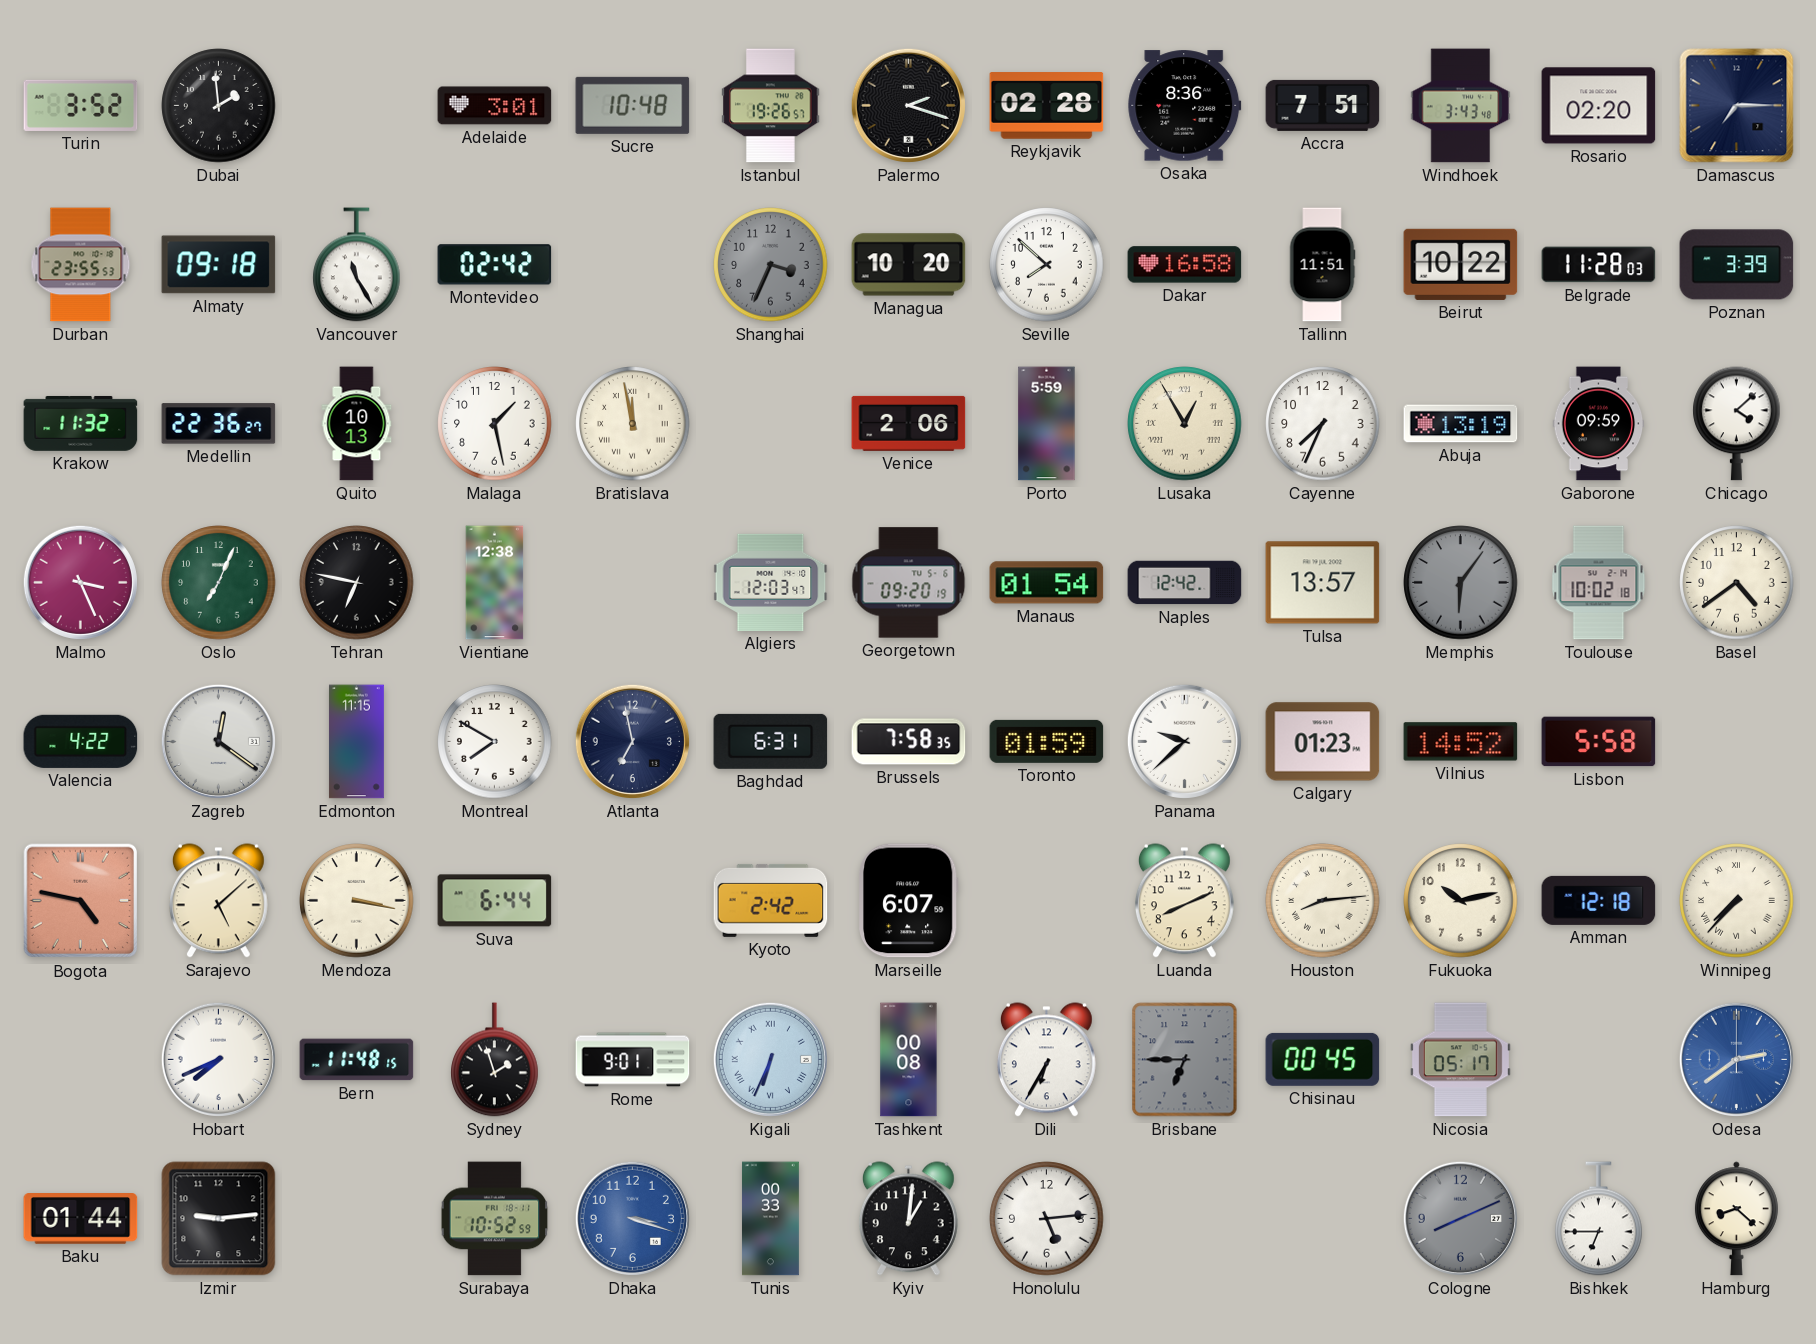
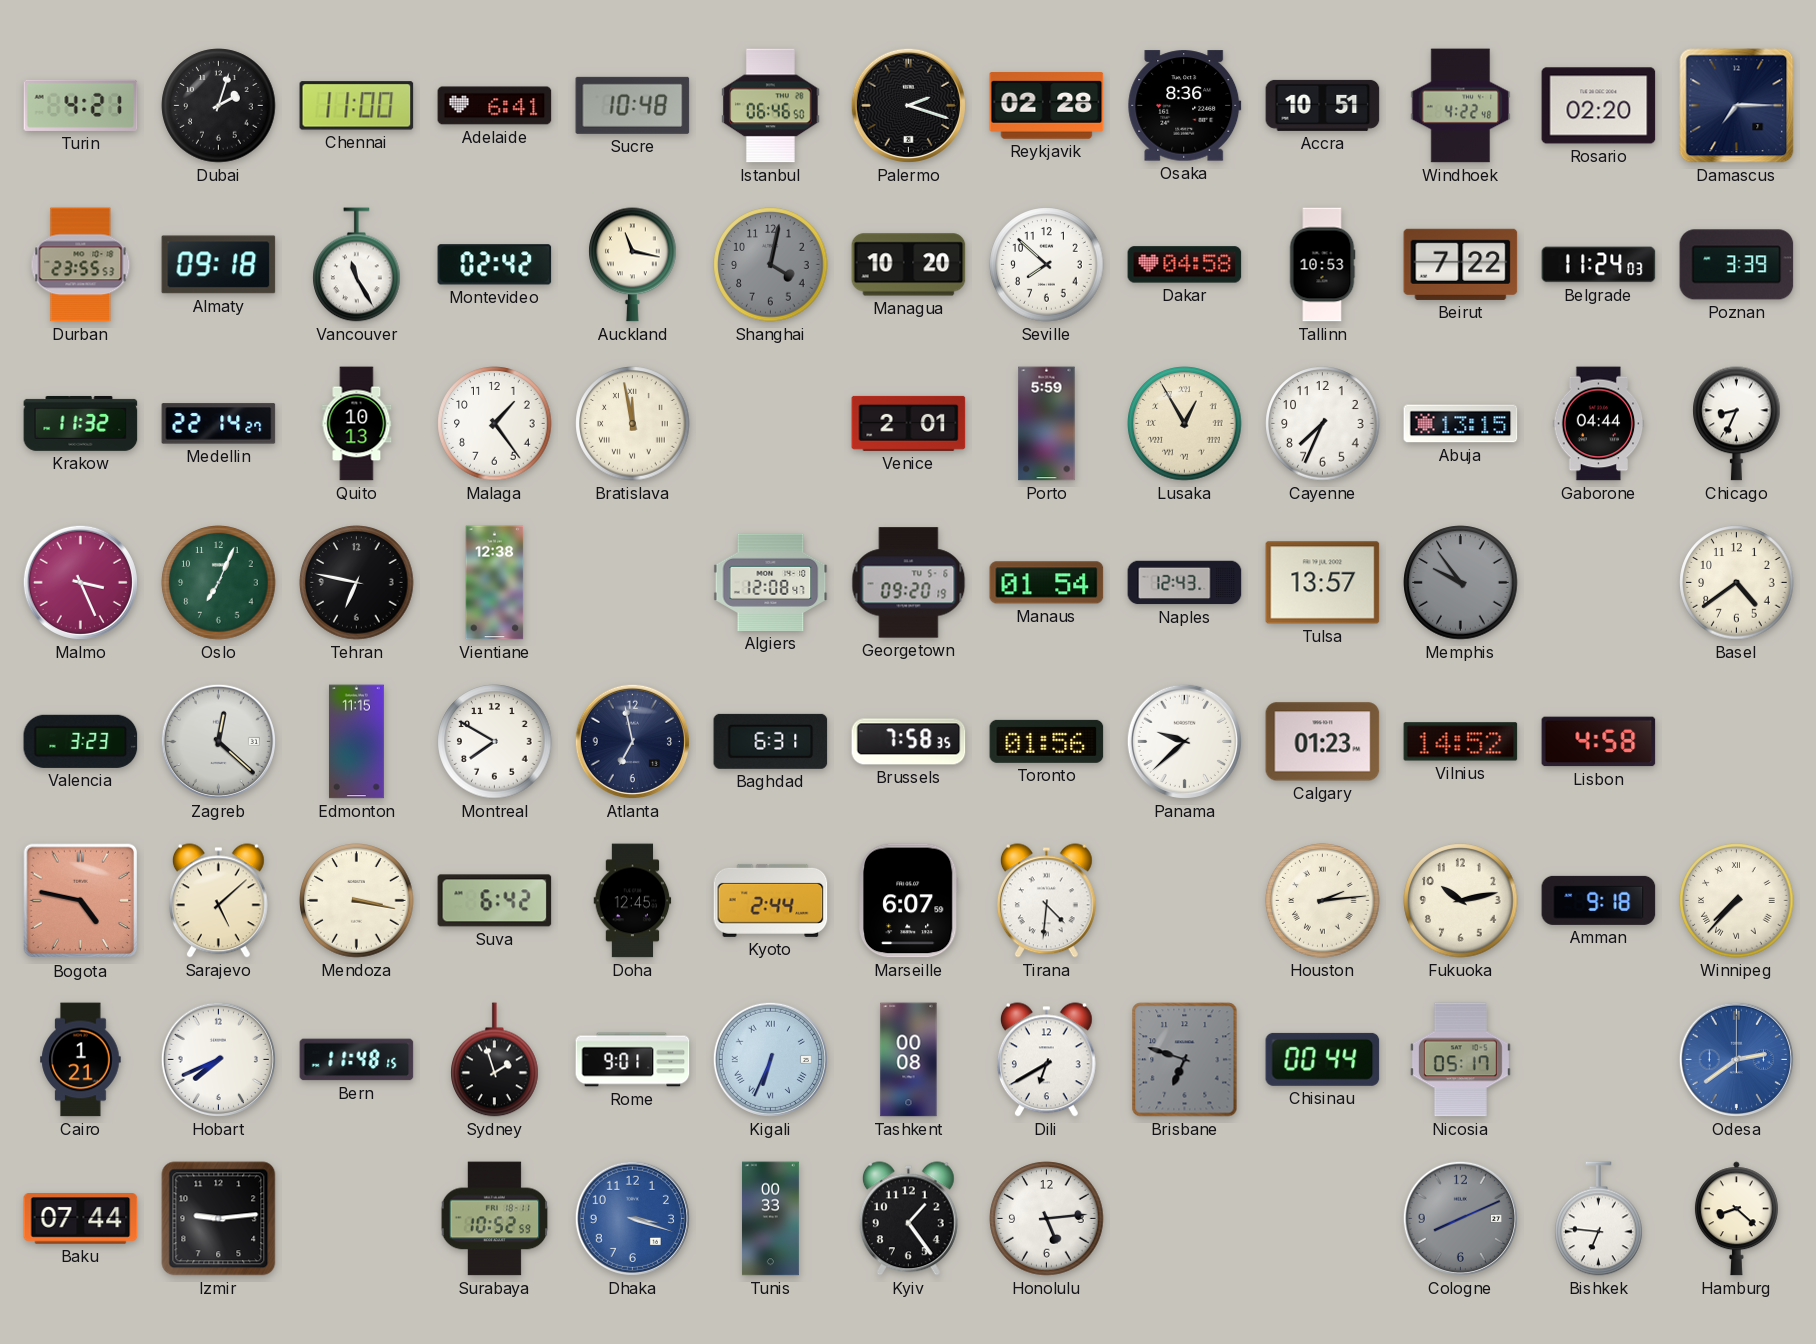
Turin: 3:52 -> 4:21
Dubai: 1:59 -> 2:03
Chennai: none -> 11:00
Adelaide: 3:01 -> 6:41
Istanbul: 19:26 -> 06:46
Accra: 7:51 -> 10:51
Windhoek: 3:43 -> 4:22
Auckland: none -> 11:17
Shanghai: 3:34 -> 4:02
Dakar: 16:58 -> 04:58
Tallinn: 11:51 -> 10:53
Beirut: 10:22 -> 7:22
Belgrade: 11:28 -> 11:24
Medellin: 22:36 -> 22:14
Malaga: 1:28 -> 1:24
Venice: 2:06 -> 2:01
Abuja: 13:19 -> 13:15
Gaborone: 09:59 -> 04:44
Chicago: 4:08 -> 8:34
Algiers: 12:03 -> 12:08
Naples: 12:42 -> 12:43
Memphis: 6:06 -> 9:54
Toulouse: 10:02 -> none
Valencia: 4:22 -> 3:23
Zagreb: 12:21 -> 12:22
Toronto: 01:59 -> 01:56
Lisbon: 5:58 -> 4:58
Suva: 6:44 -> 6:42
Doha: none -> 12:45
Kyoto: 2:42 -> 2:44
Tirana: none -> 4:31
Luanda: 8:11 -> none
Houston: 8:14 -> 2:14
Amman: 12:18 -> 9:18
Cairo: none -> 1:21
Dili: 6:35 -> 6:40
Brisbane: 6:45 -> 6:48
Chisinau: 00:45 -> 00:44
Baku: 01:44 -> 07:44
Kyiv: 1:01 -> 1:24
Bishkek: 6:45 -> 6:46
